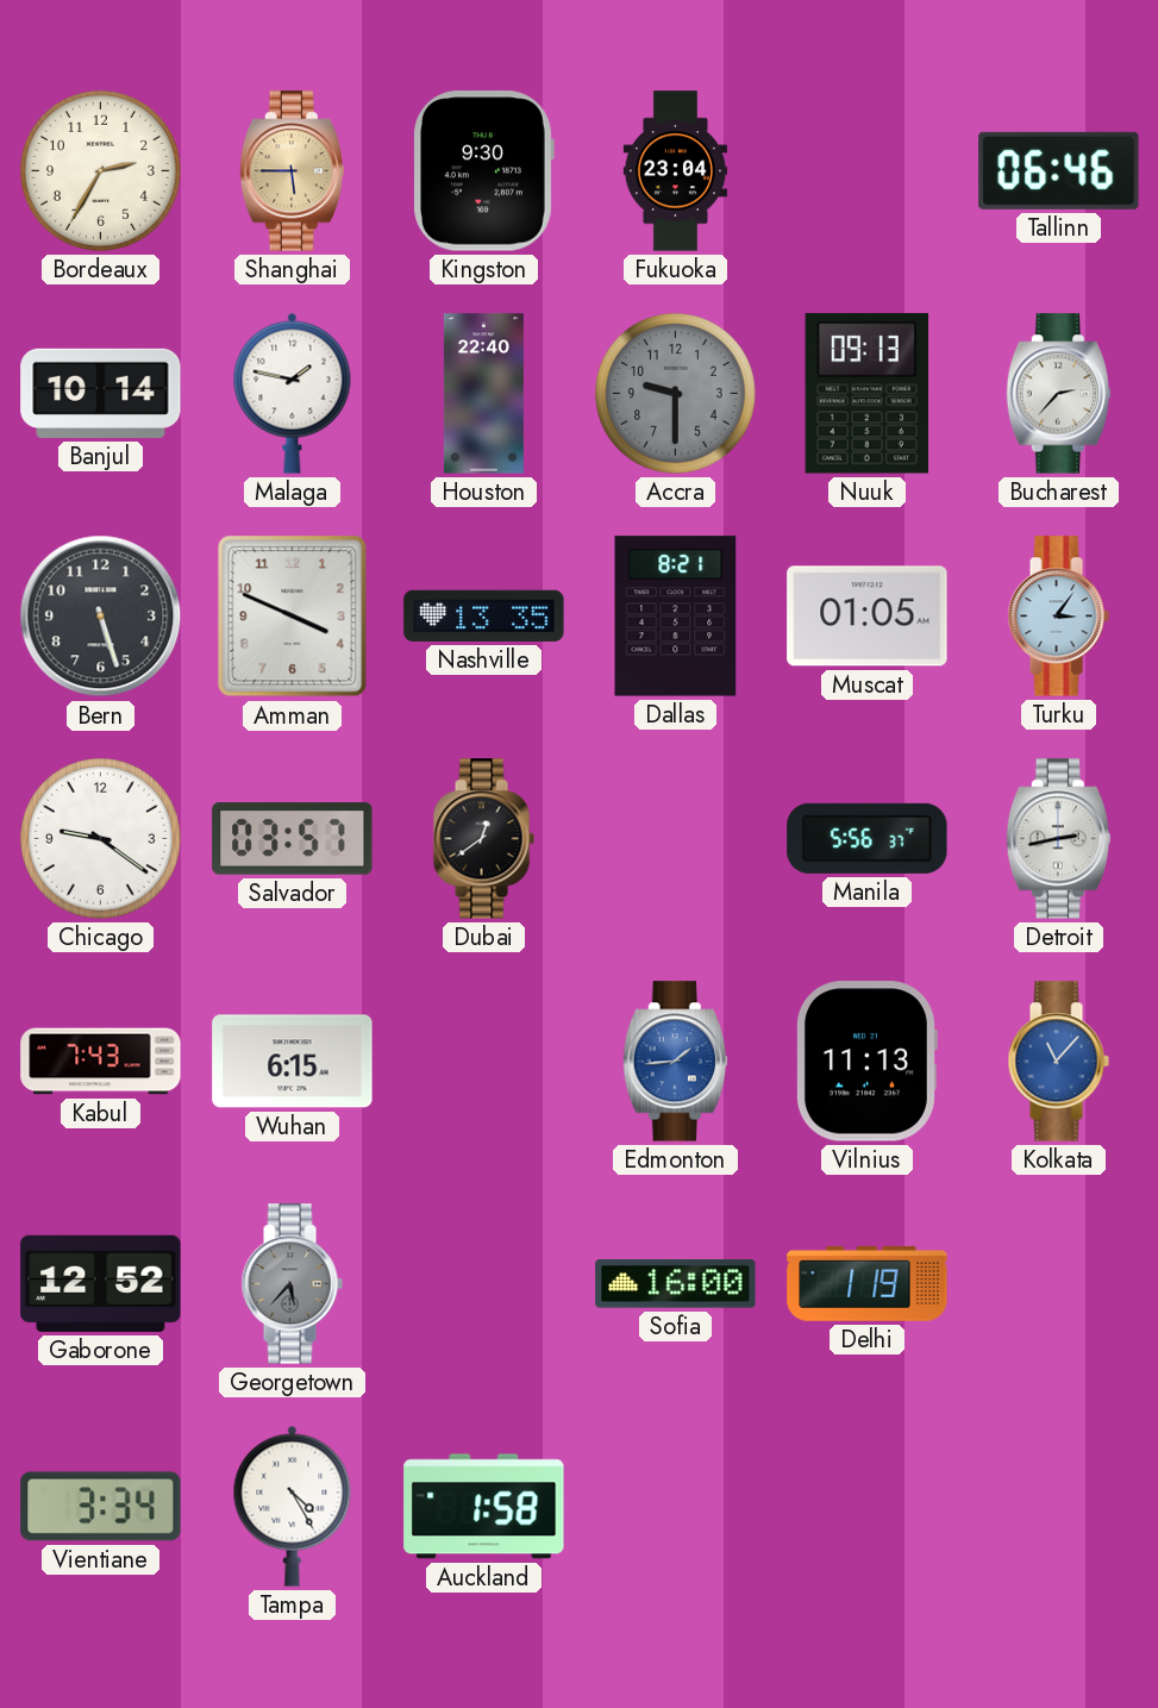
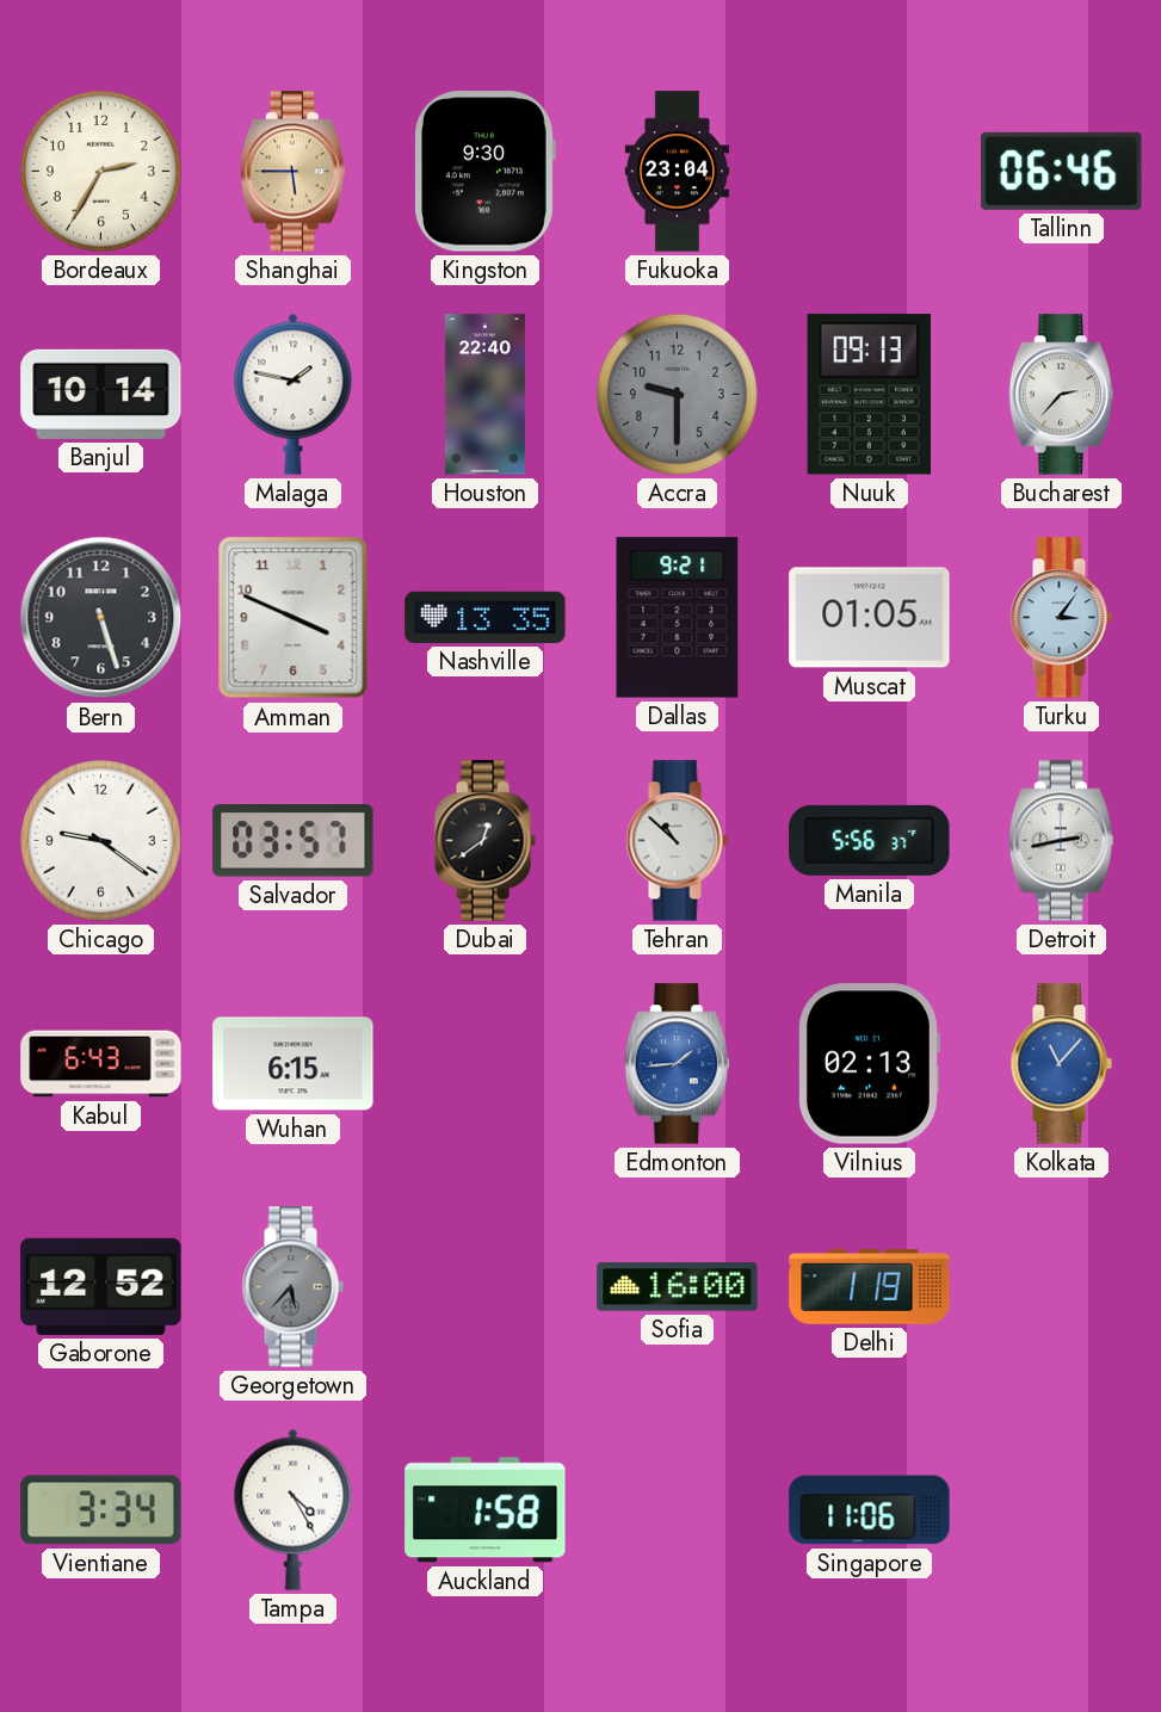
Dallas: 8:21 -> 9:21
Tehran: none -> 10:52
Kabul: 7:43 -> 6:43
Vilnius: 11:13 -> 02:13
Singapore: none -> 11:06
